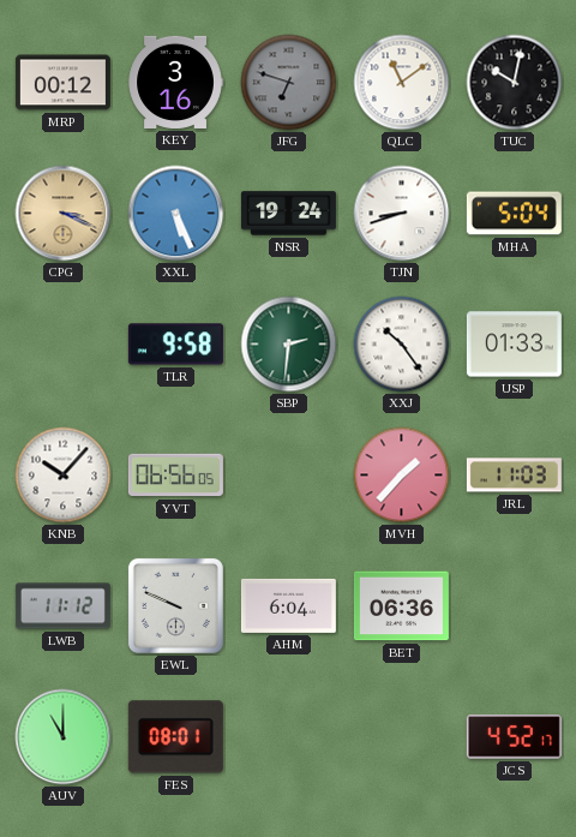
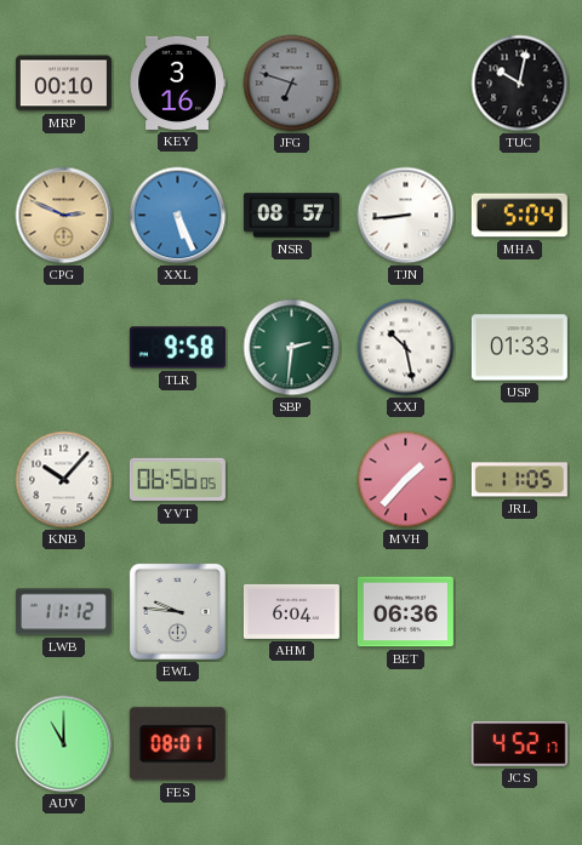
MRP: 00:12 -> 00:10
QLC: 11:09 -> none
CPG: 3:19 -> 2:49
NSR: 19:24 -> 08:57
TJN: 8:42 -> 8:44
XXJ: 10:24 -> 10:28
JRL: 11:03 -> 11:05
EWL: 9:49 -> 9:46
